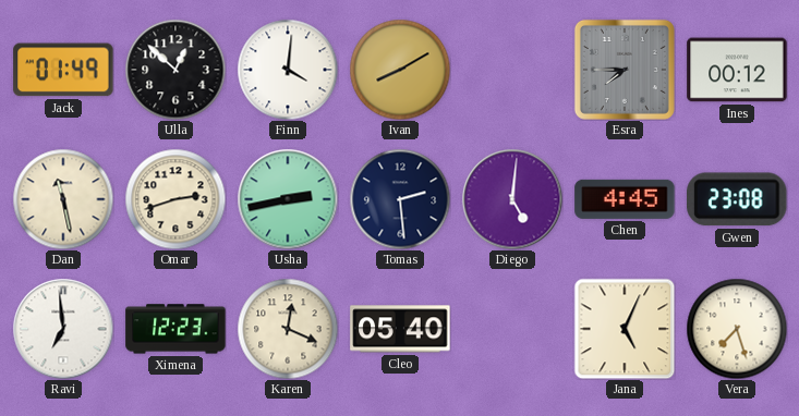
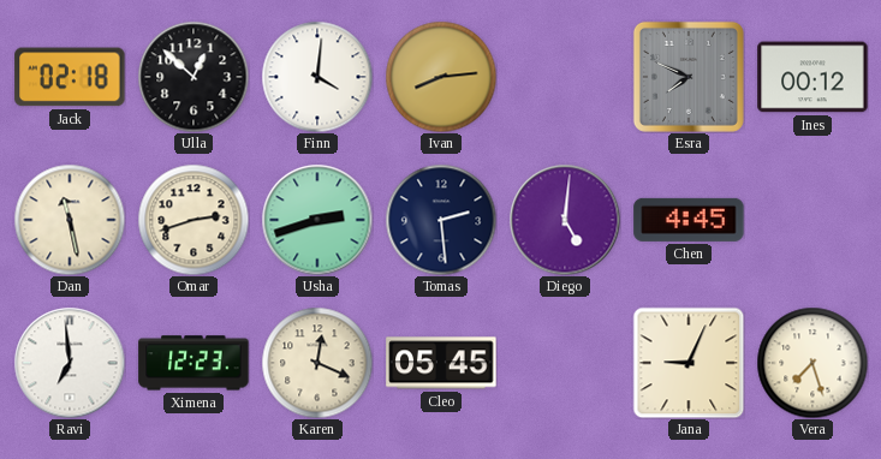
Jack: 01:49 -> 02:18
Ivan: 8:10 -> 8:14
Esra: 7:45 -> 7:49
Usha: 2:43 -> 2:42
Gwen: 23:08 -> none
Cleo: 05:40 -> 05:45
Jana: 5:04 -> 9:04
